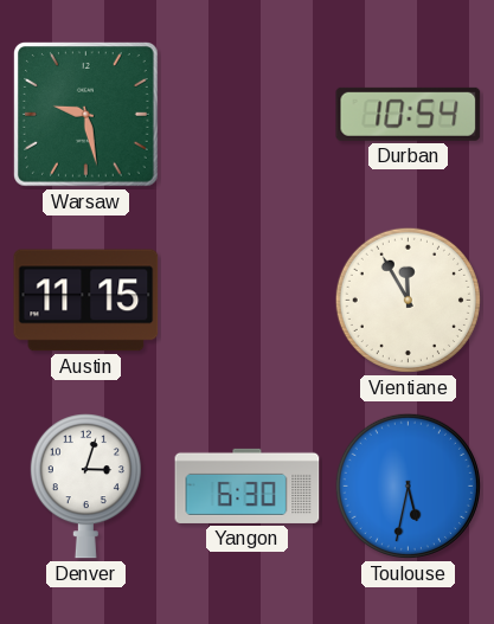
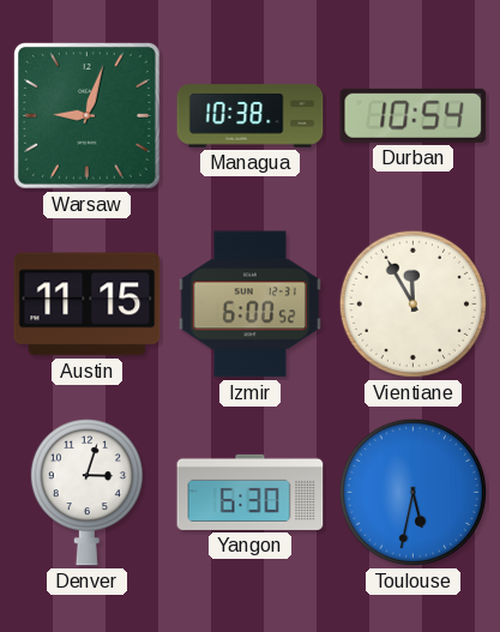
Warsaw: 9:28 -> 9:03
Managua: none -> 10:38
Izmir: none -> 6:00
